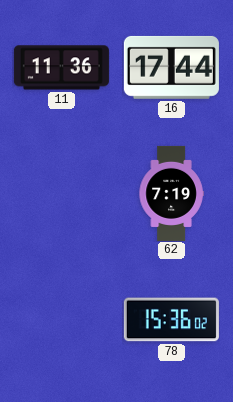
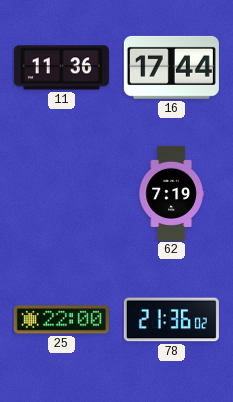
25: none -> 22:00
78: 15:36 -> 21:36
